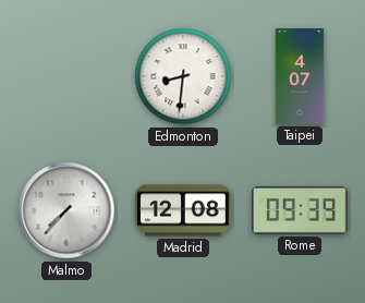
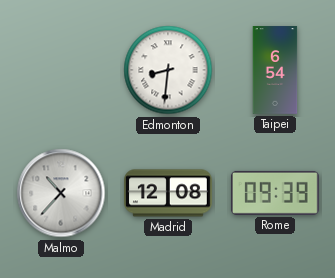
Taipei: 4:07 -> 6:54
Malmo: 7:37 -> 10:37
